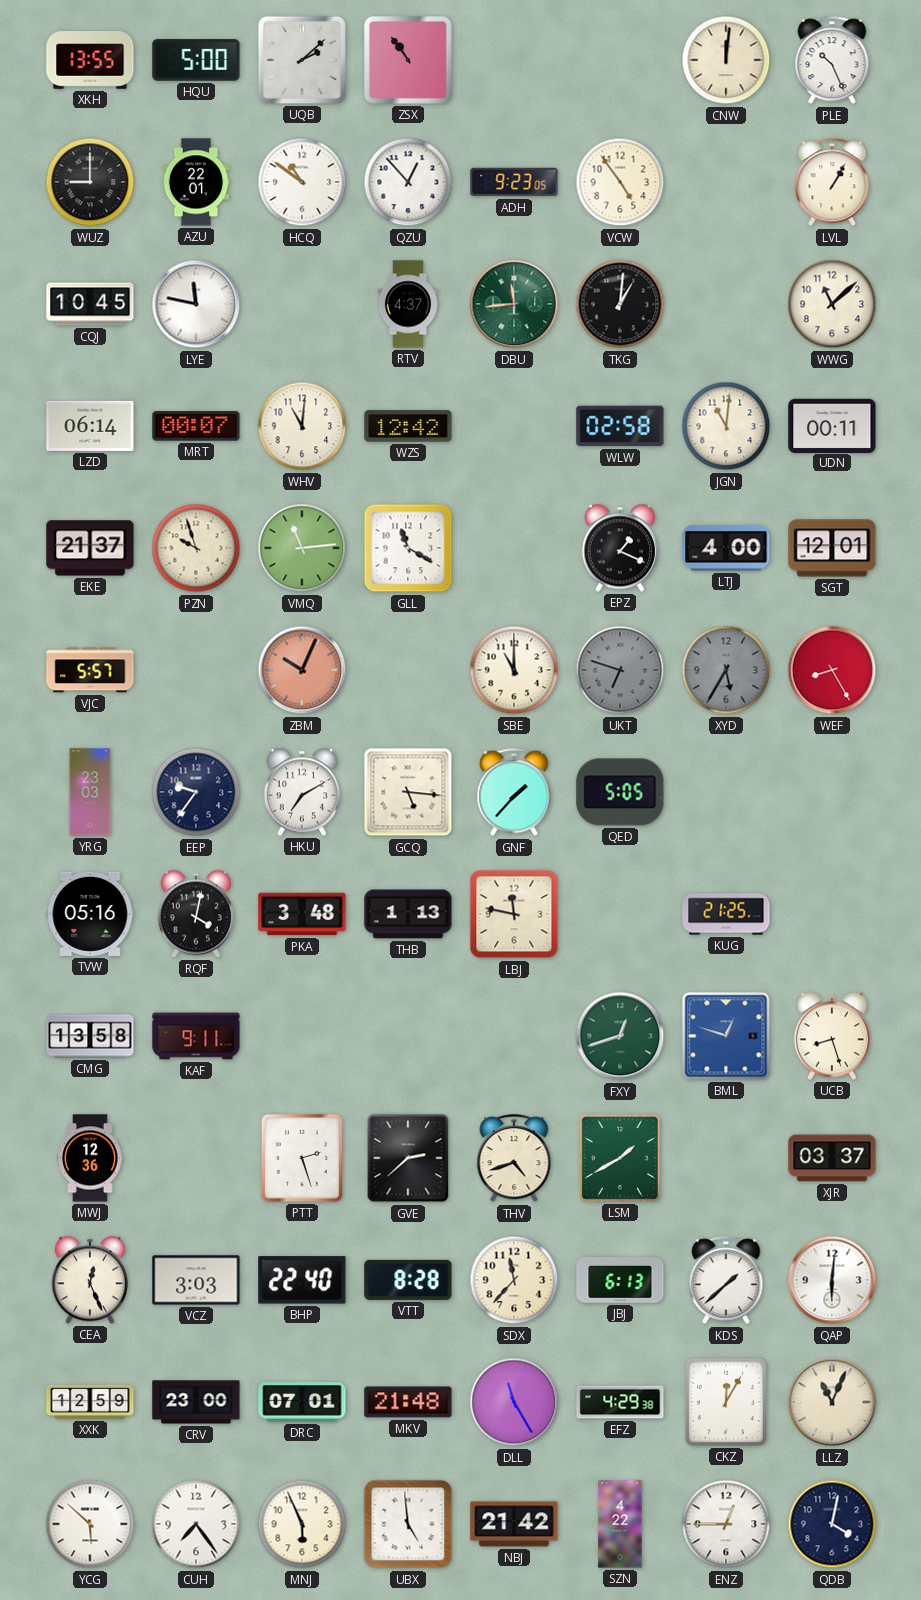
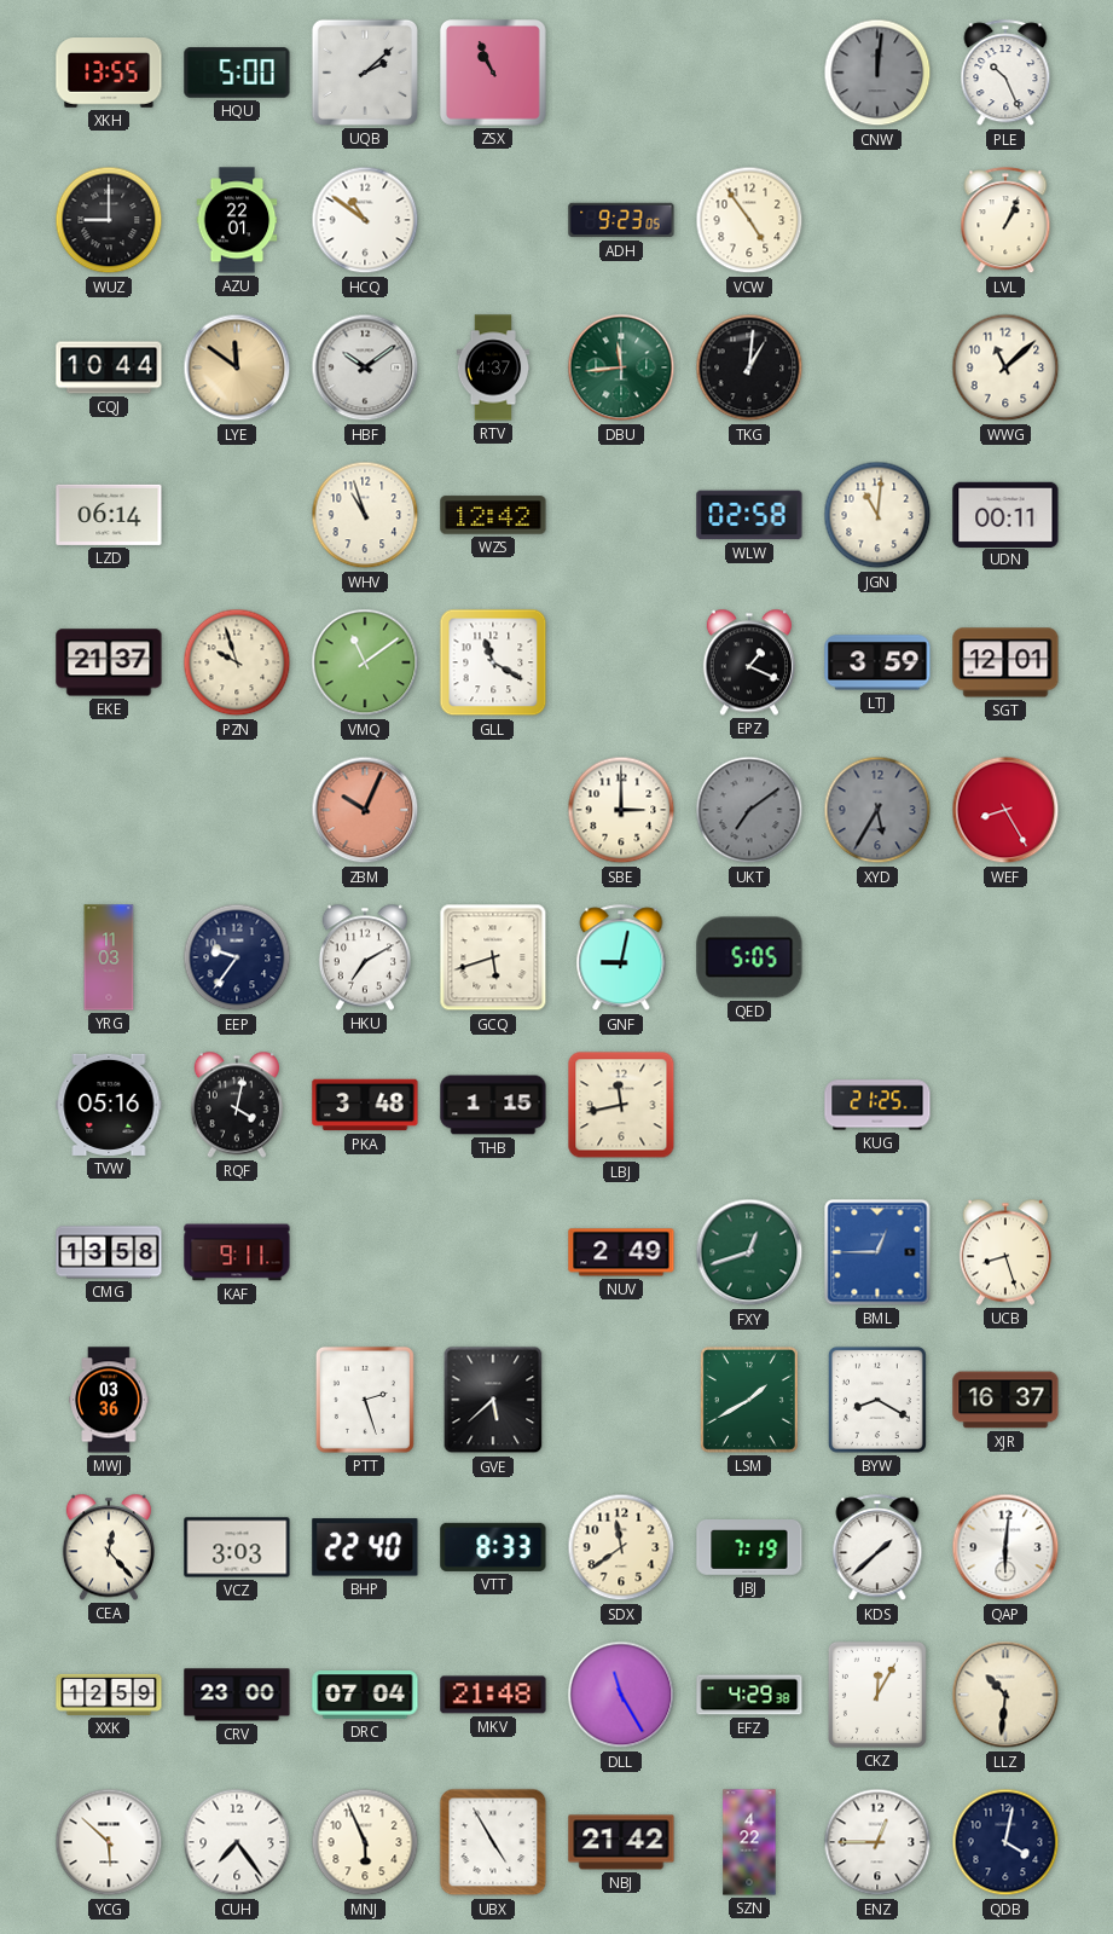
ZSX: 10:54 -> 10:56
CNW dial: cream -> grey
QZU: 12:53 -> none
LVL: 1:05 -> 1:04
CQJ: 10:45 -> 10:44
LYE: 11:47 -> 11:51
LYE dial: white -> champagne
HBF: none -> 10:09
MRT: 00:07 -> none
WHV: 11:01 -> 10:57
VMQ: 11:14 -> 11:09
LTJ: 4:00 -> 3:59
VJC: 5:57 -> none
SBE: 11:00 -> 3:00
UKT: 6:48 -> 7:09
YRG: 23:03 -> 11:03
GCQ: 5:16 -> 5:42
GNF: 1:37 -> 9:02
THB: 1:13 -> 1:15
LBJ: 11:47 -> 11:43
NUV: none -> 2:49
BML: 12:48 -> 12:45
MWJ: 12:36 -> 03:36
GVE: 2:38 -> 5:38
THV: 4:42 -> none
BYW: none -> 8:20
XJR: 03:37 -> 16:37
CEA: 12:26 -> 12:23
VTT: 8:28 -> 8:33
SDX: 11:37 -> 11:39
JBJ: 6:13 -> 7:19
DRC: 07:01 -> 07:04
LLZ: 11:04 -> 10:31
UBX: 4:59 -> 4:55
